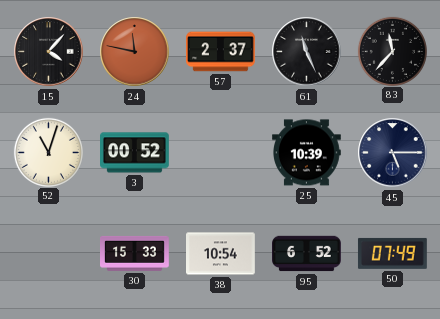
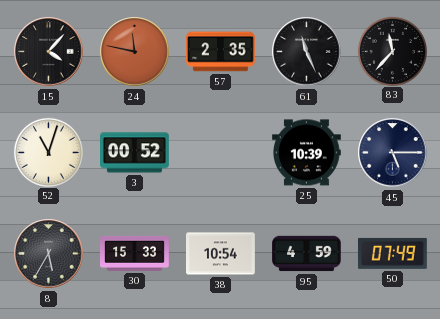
57: 2:37 -> 2:35
8: none -> 5:35
95: 6:52 -> 4:59
